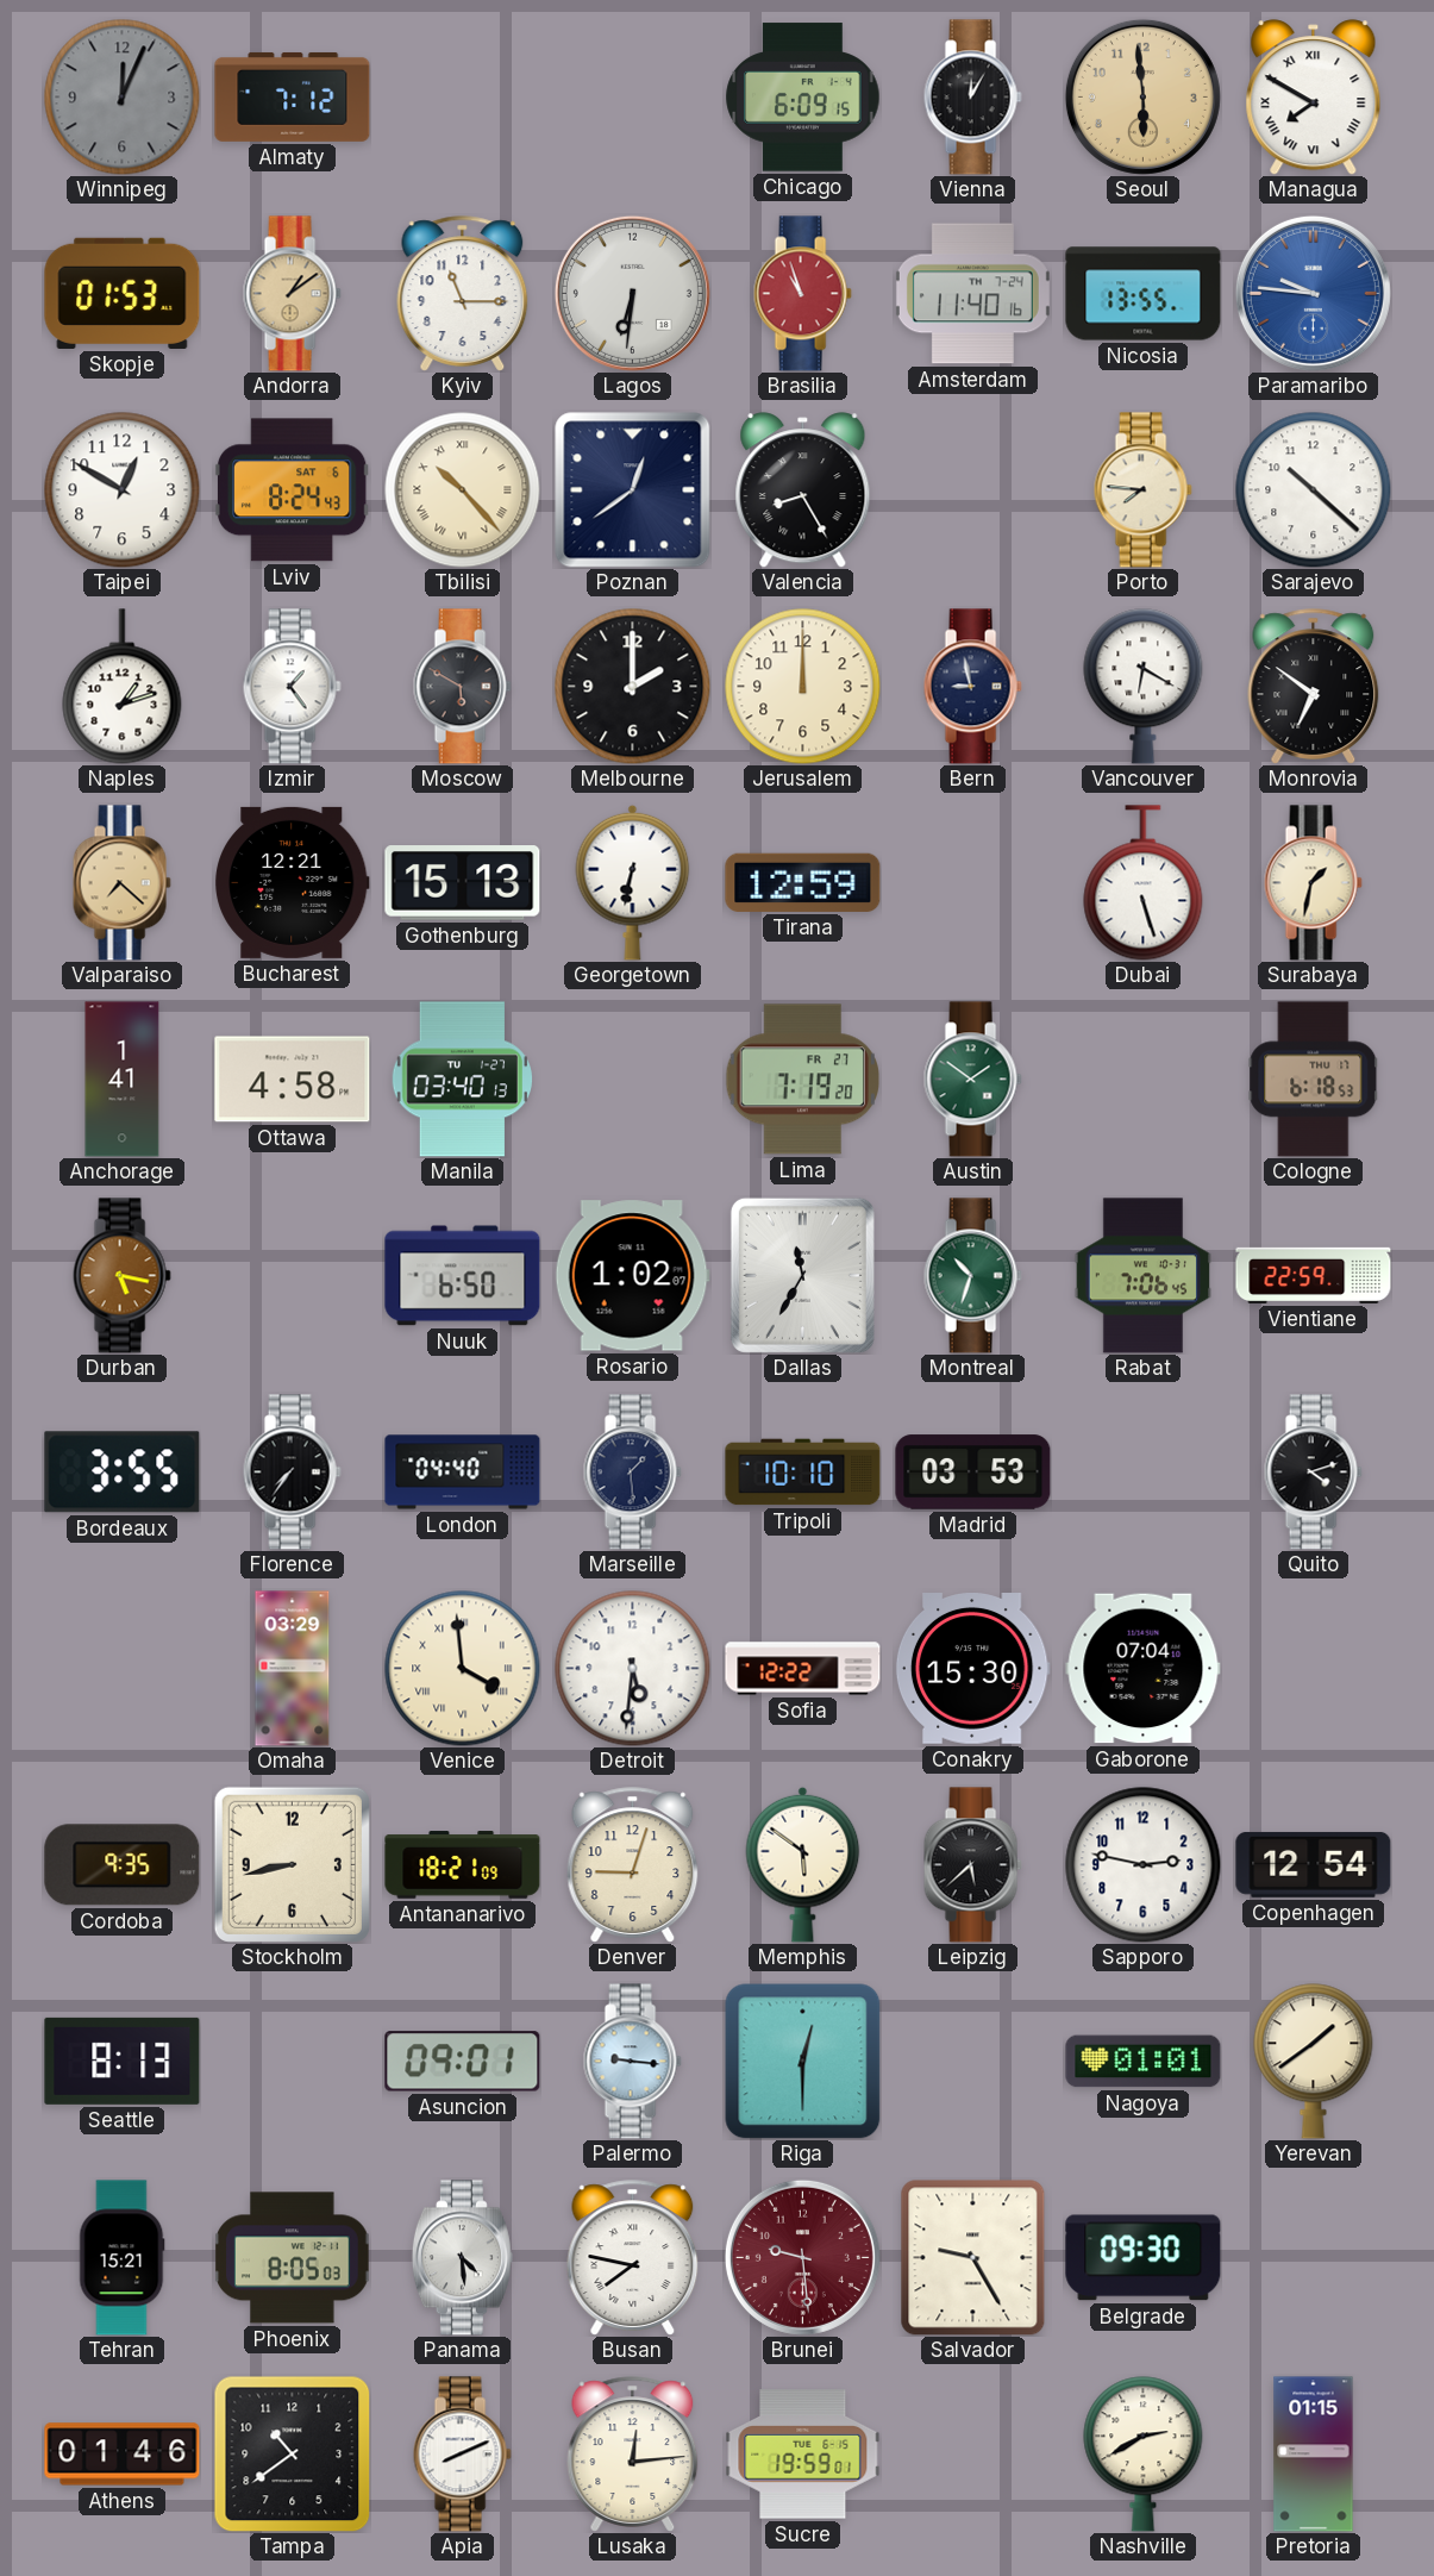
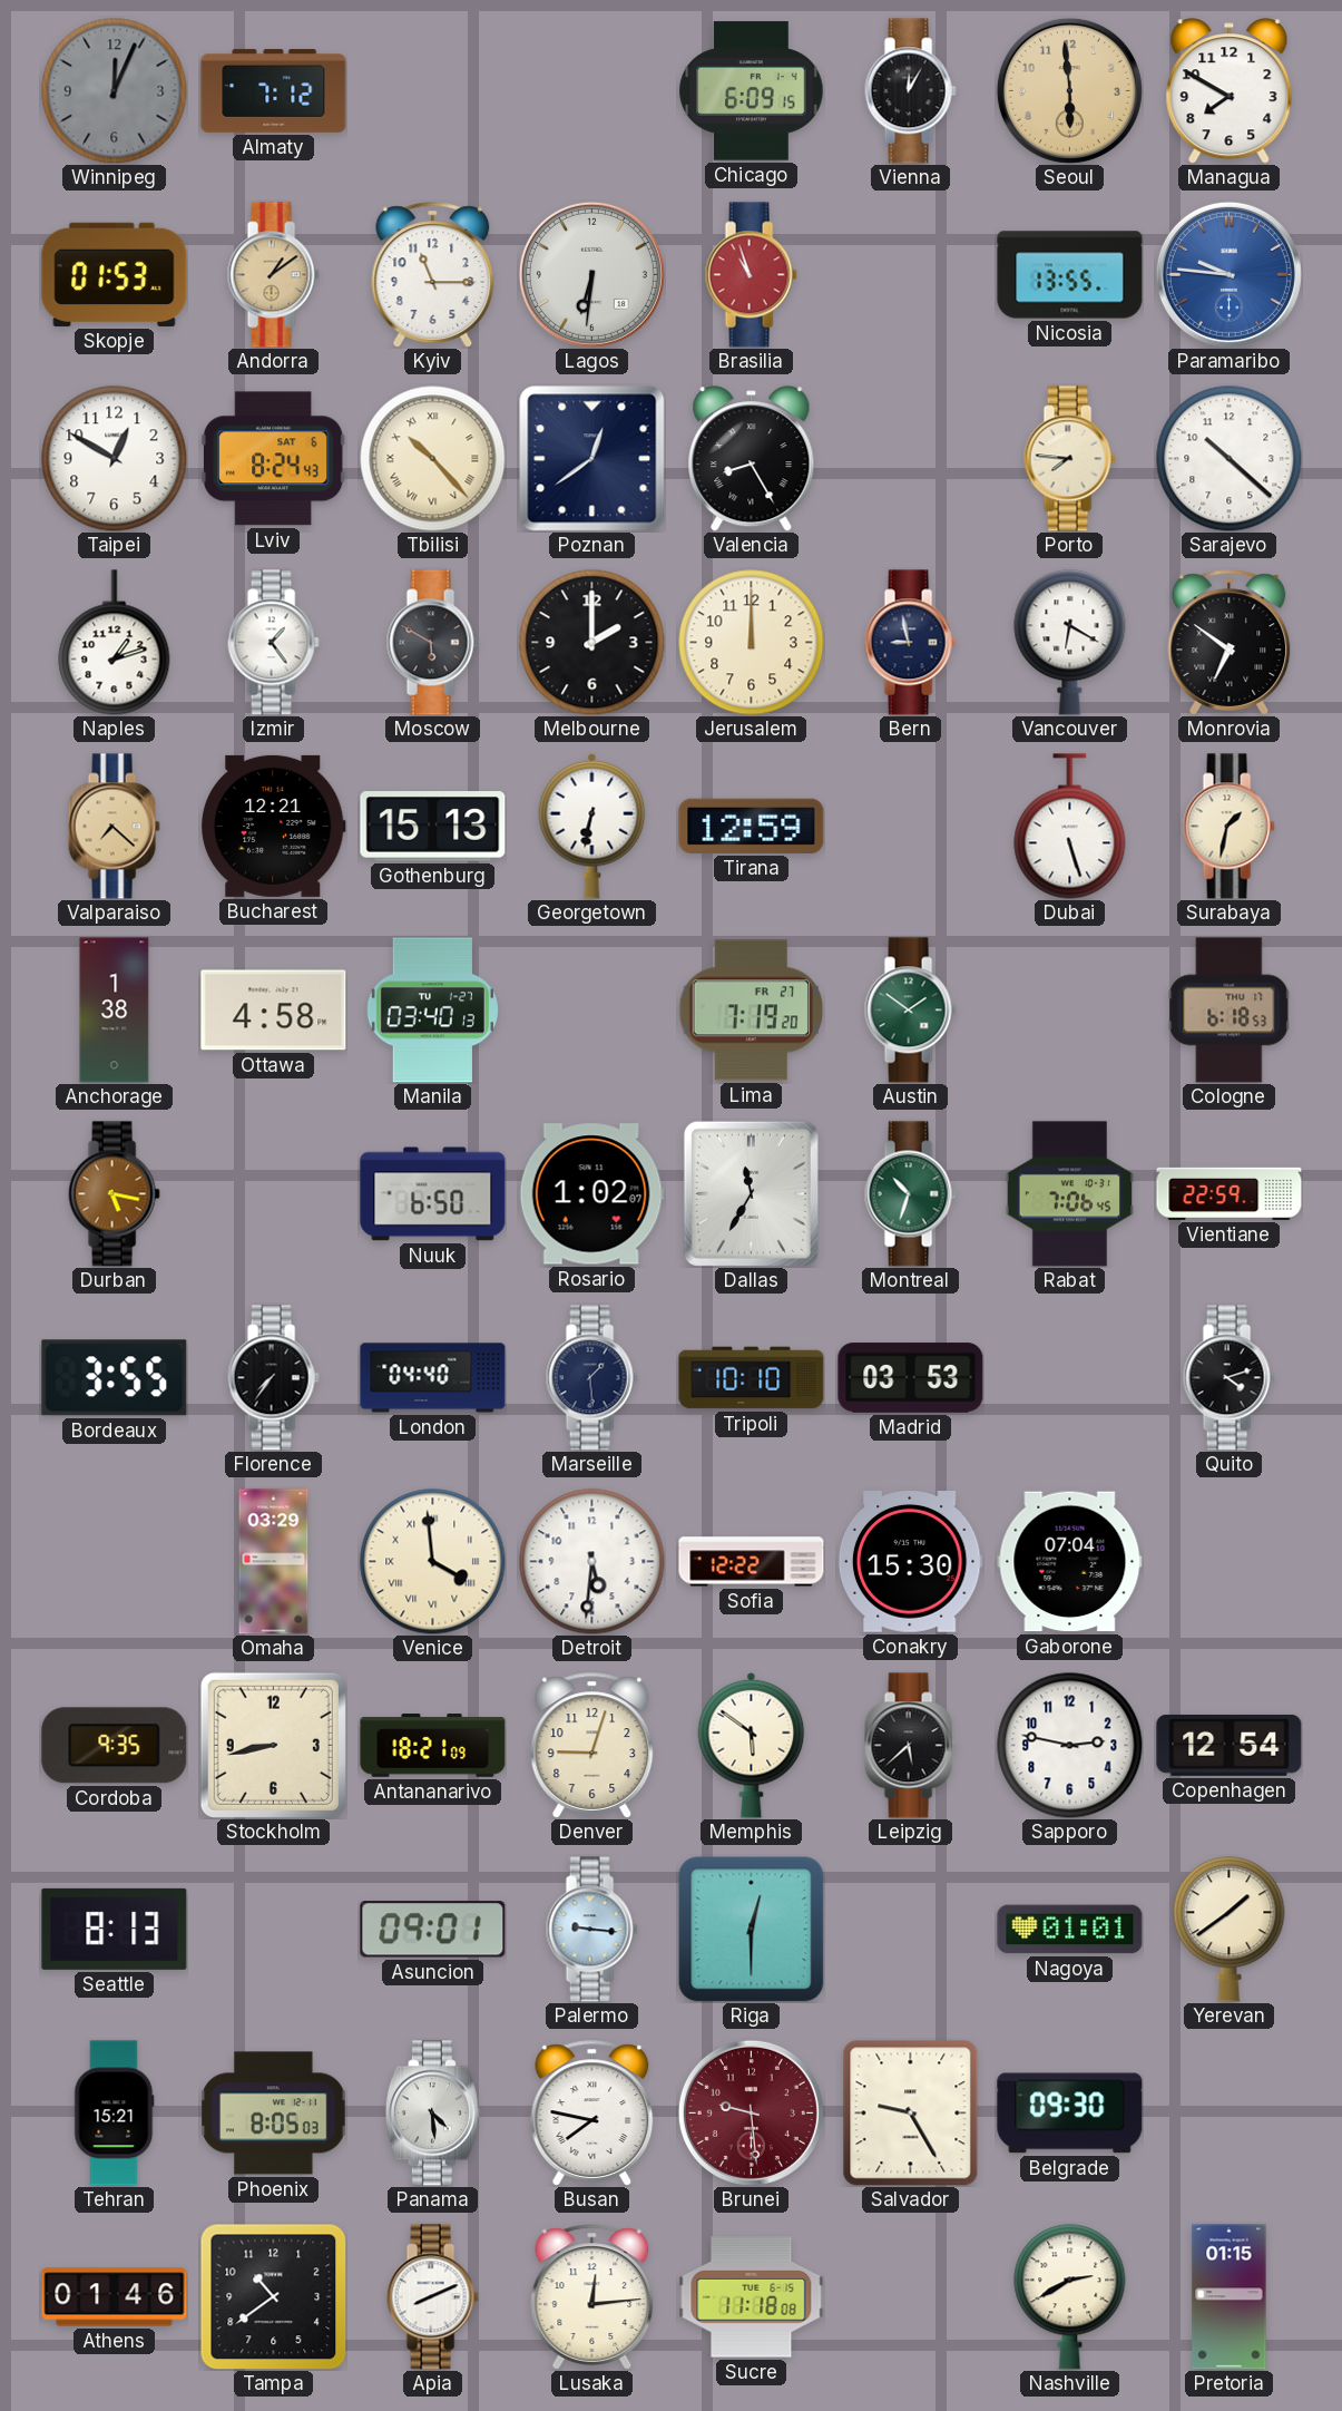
Managua numerals: Roman -> Arabic
Amsterdam: 11:40 -> none
Anchorage: 1:41 -> 1:38
Sucre: 19:59 -> 11:18
